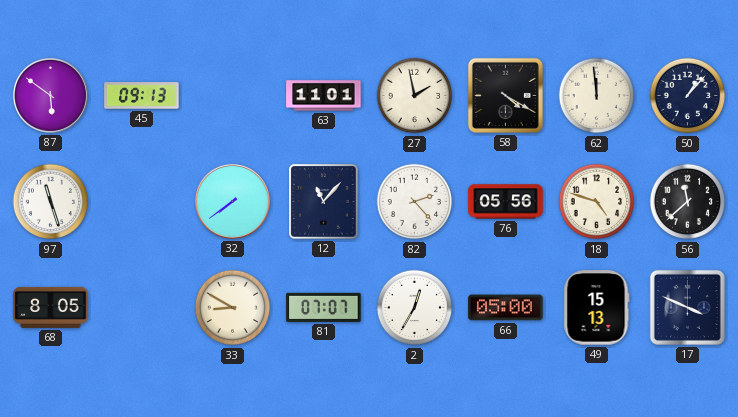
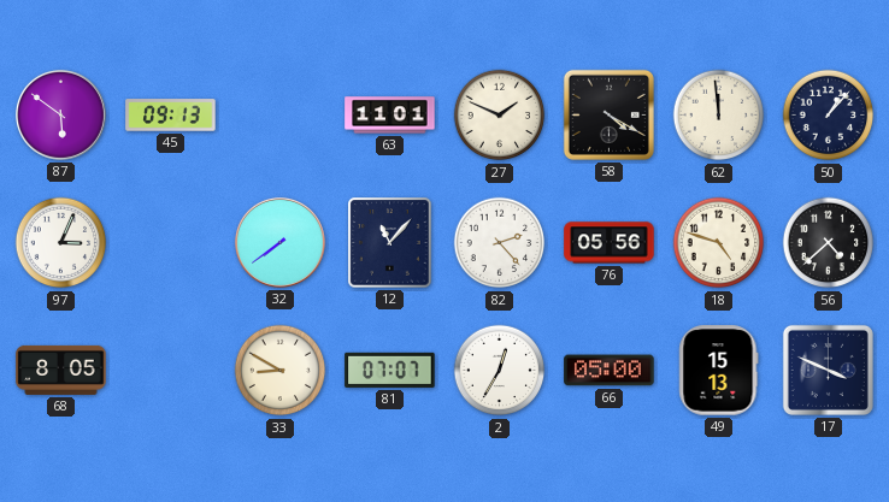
27: 1:58 -> 1:49
97: 11:27 -> 3:04
56: 11:38 -> 4:38
